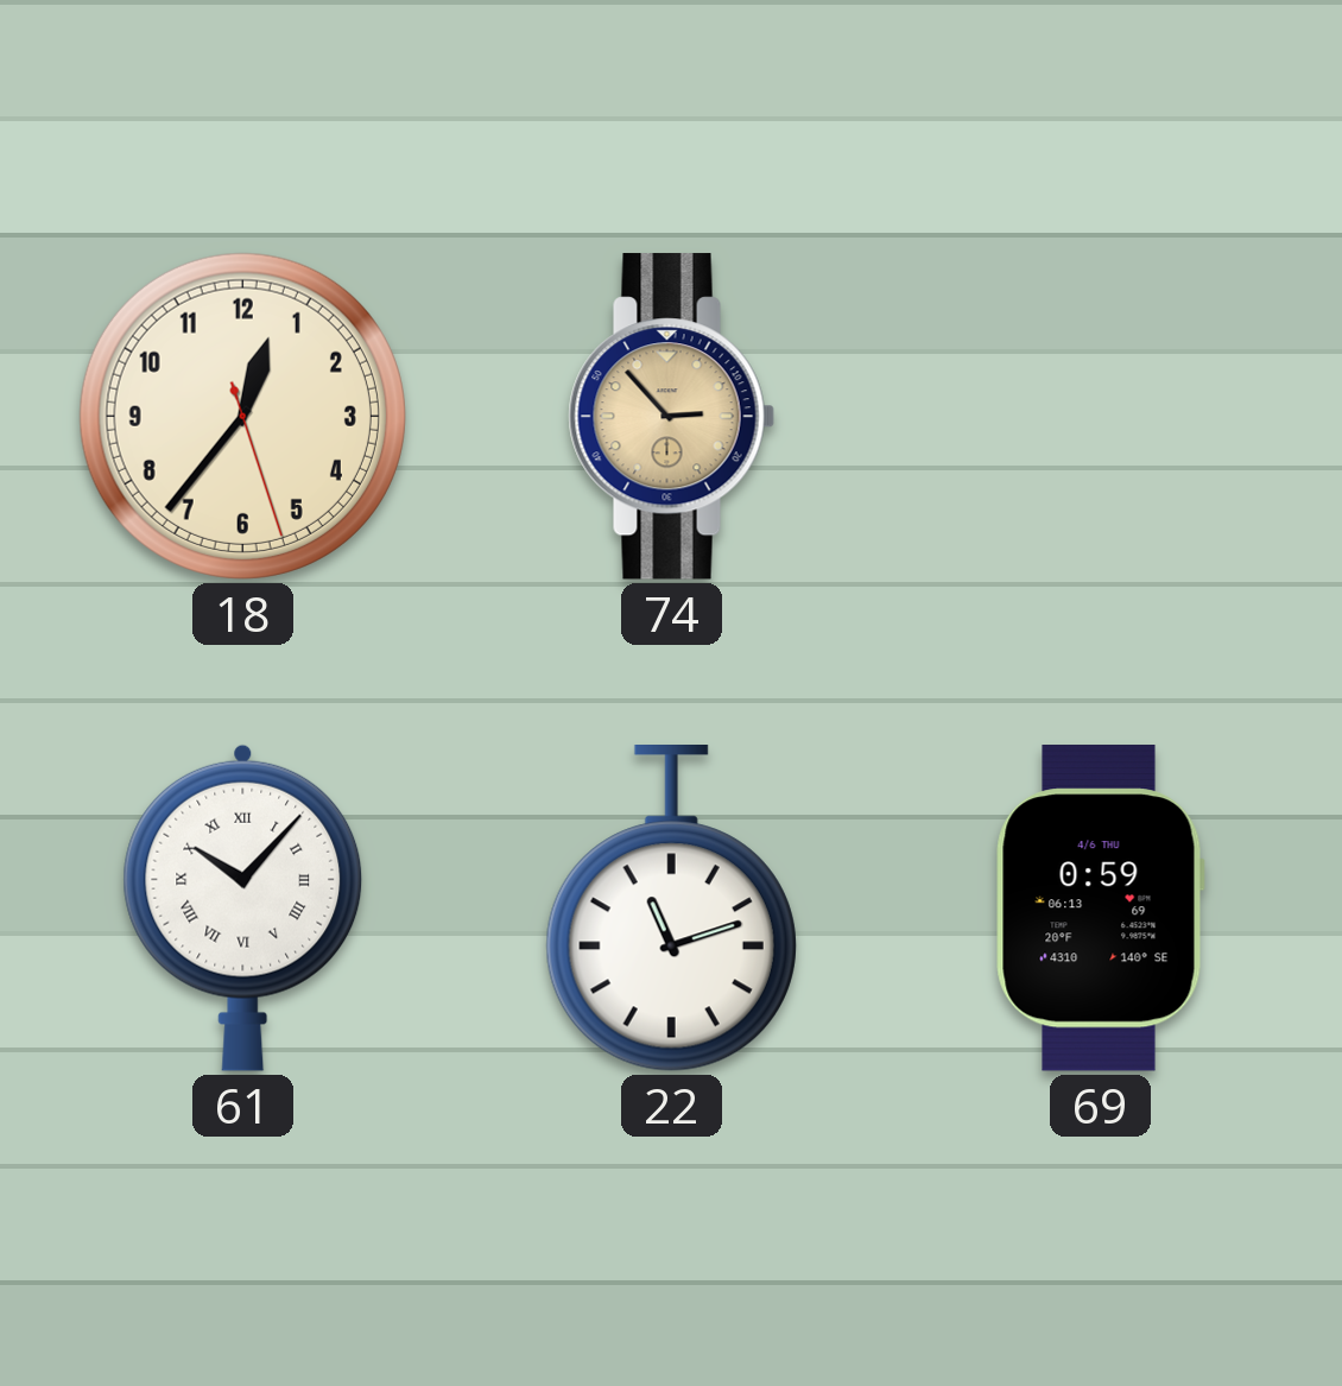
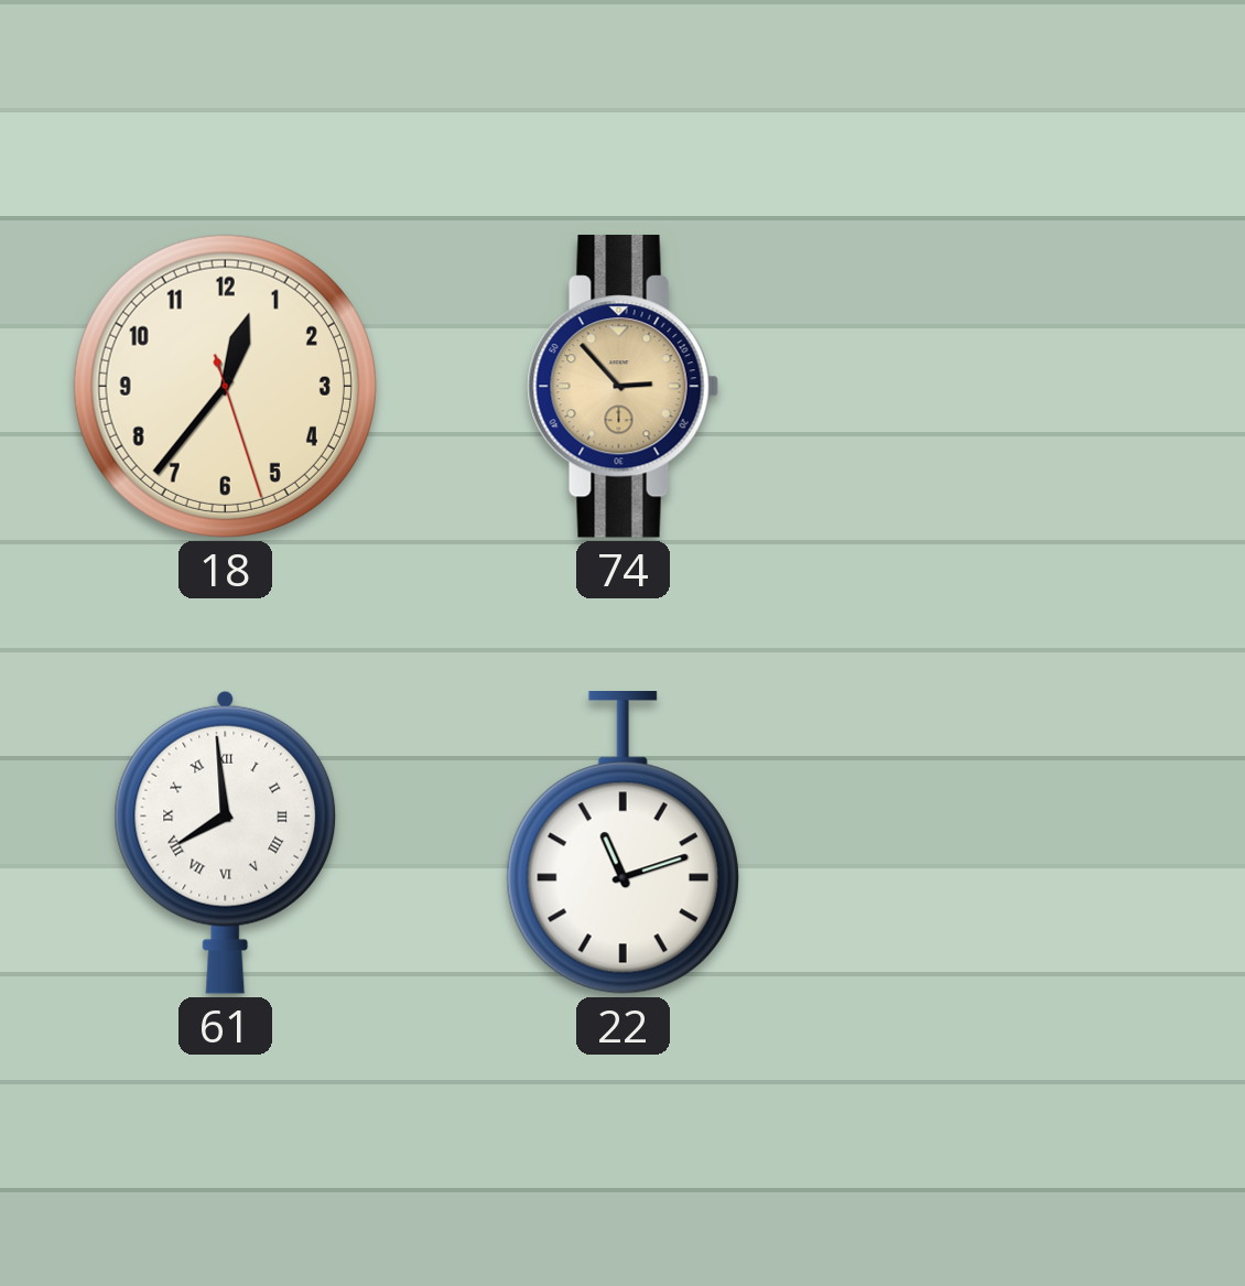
61: 10:07 -> 7:59
69: 0:59 -> none
